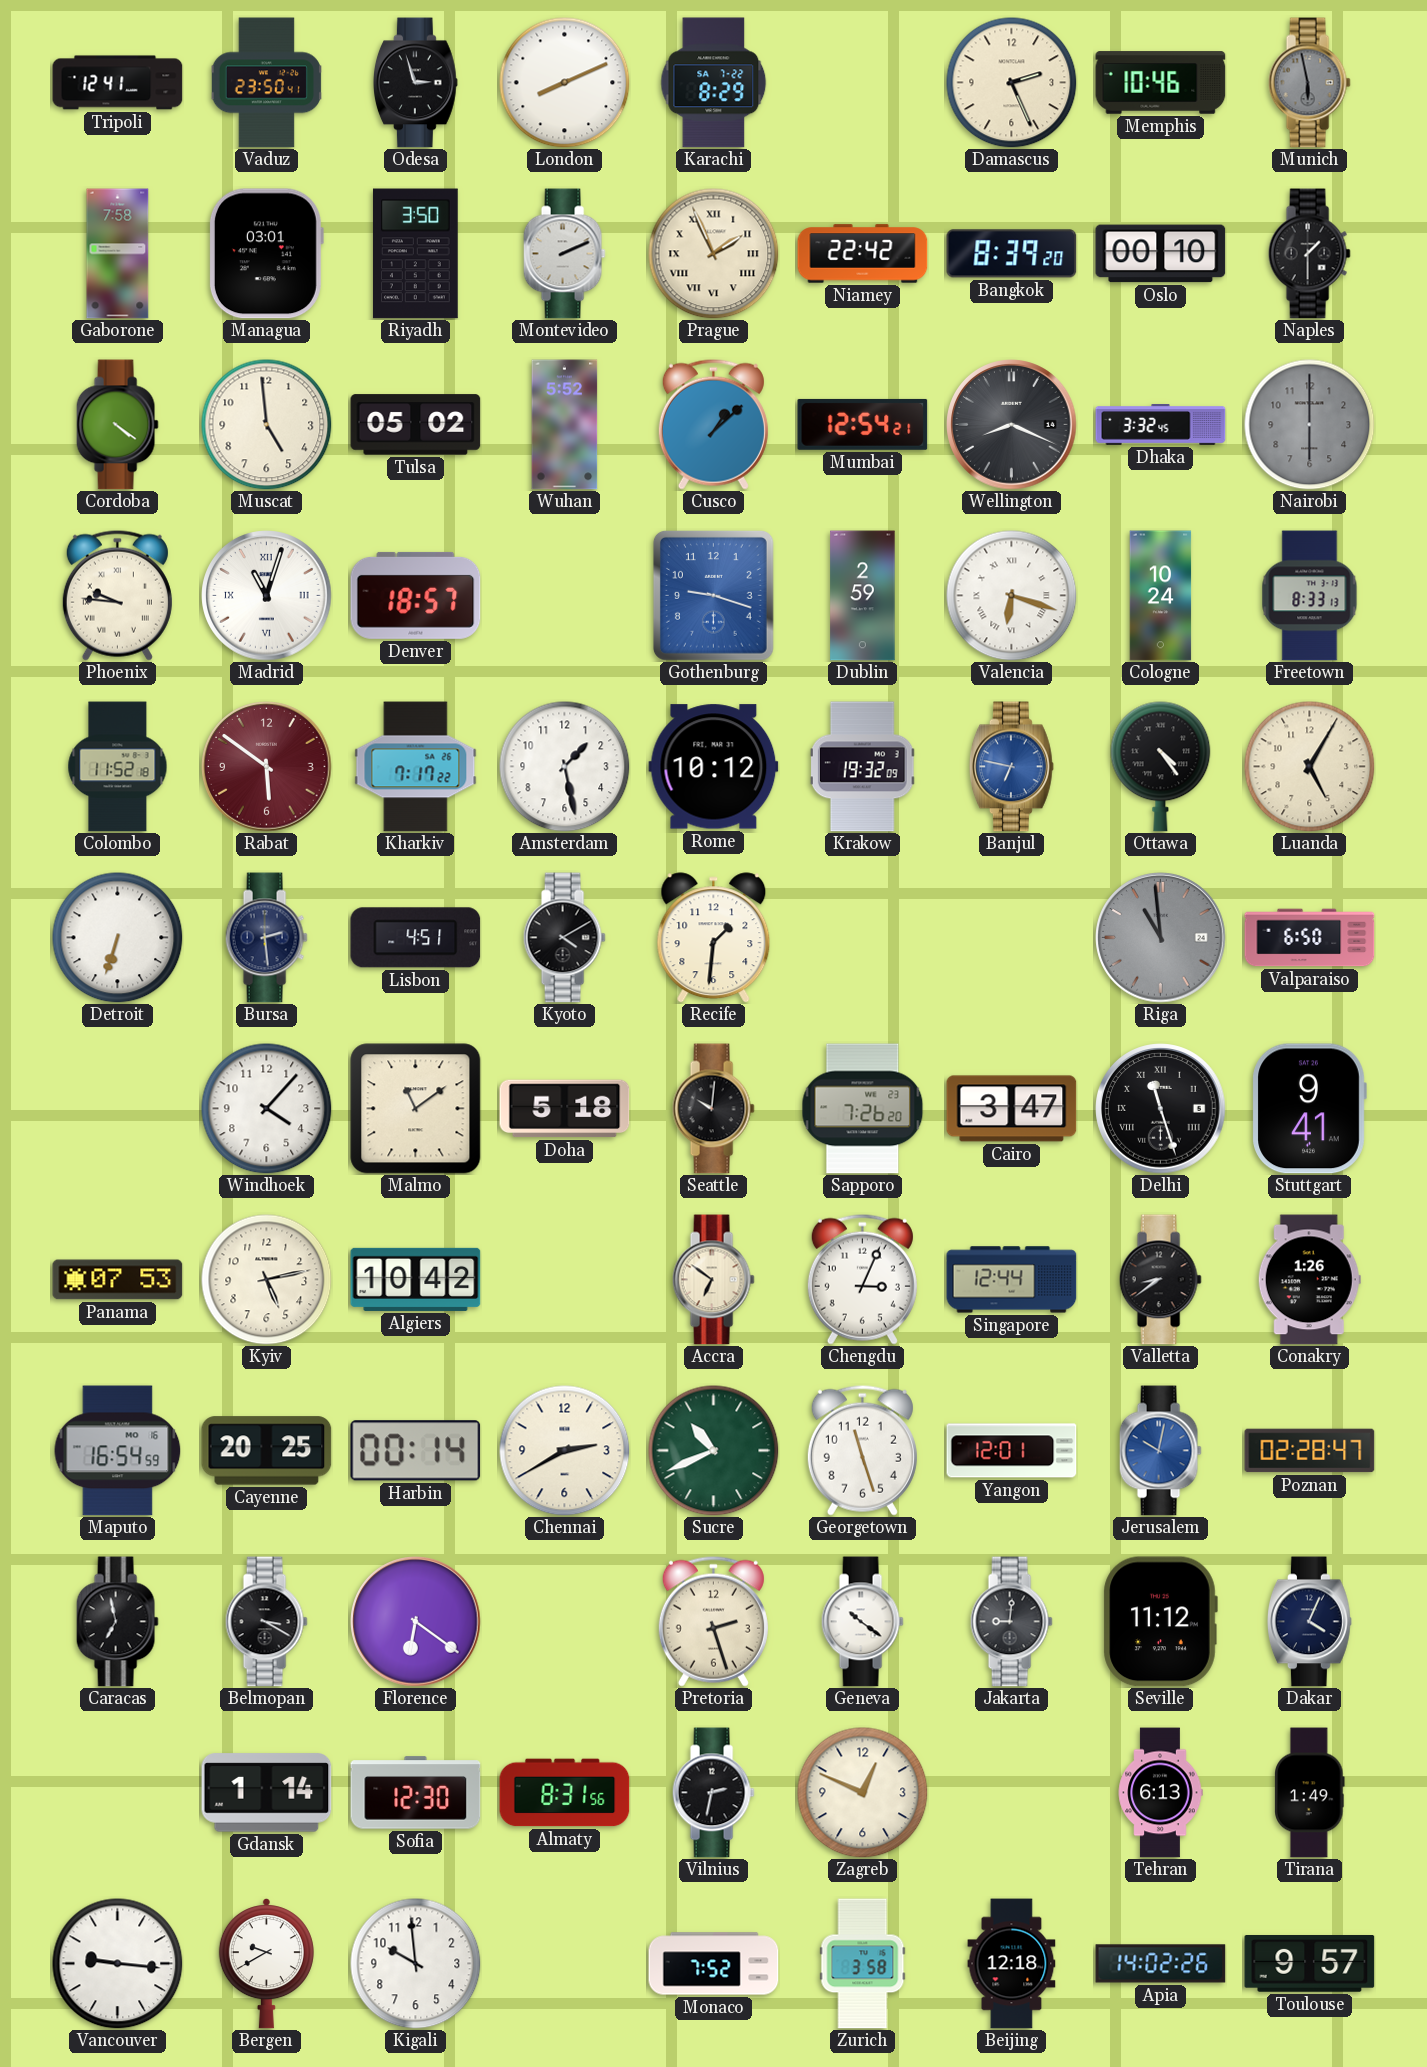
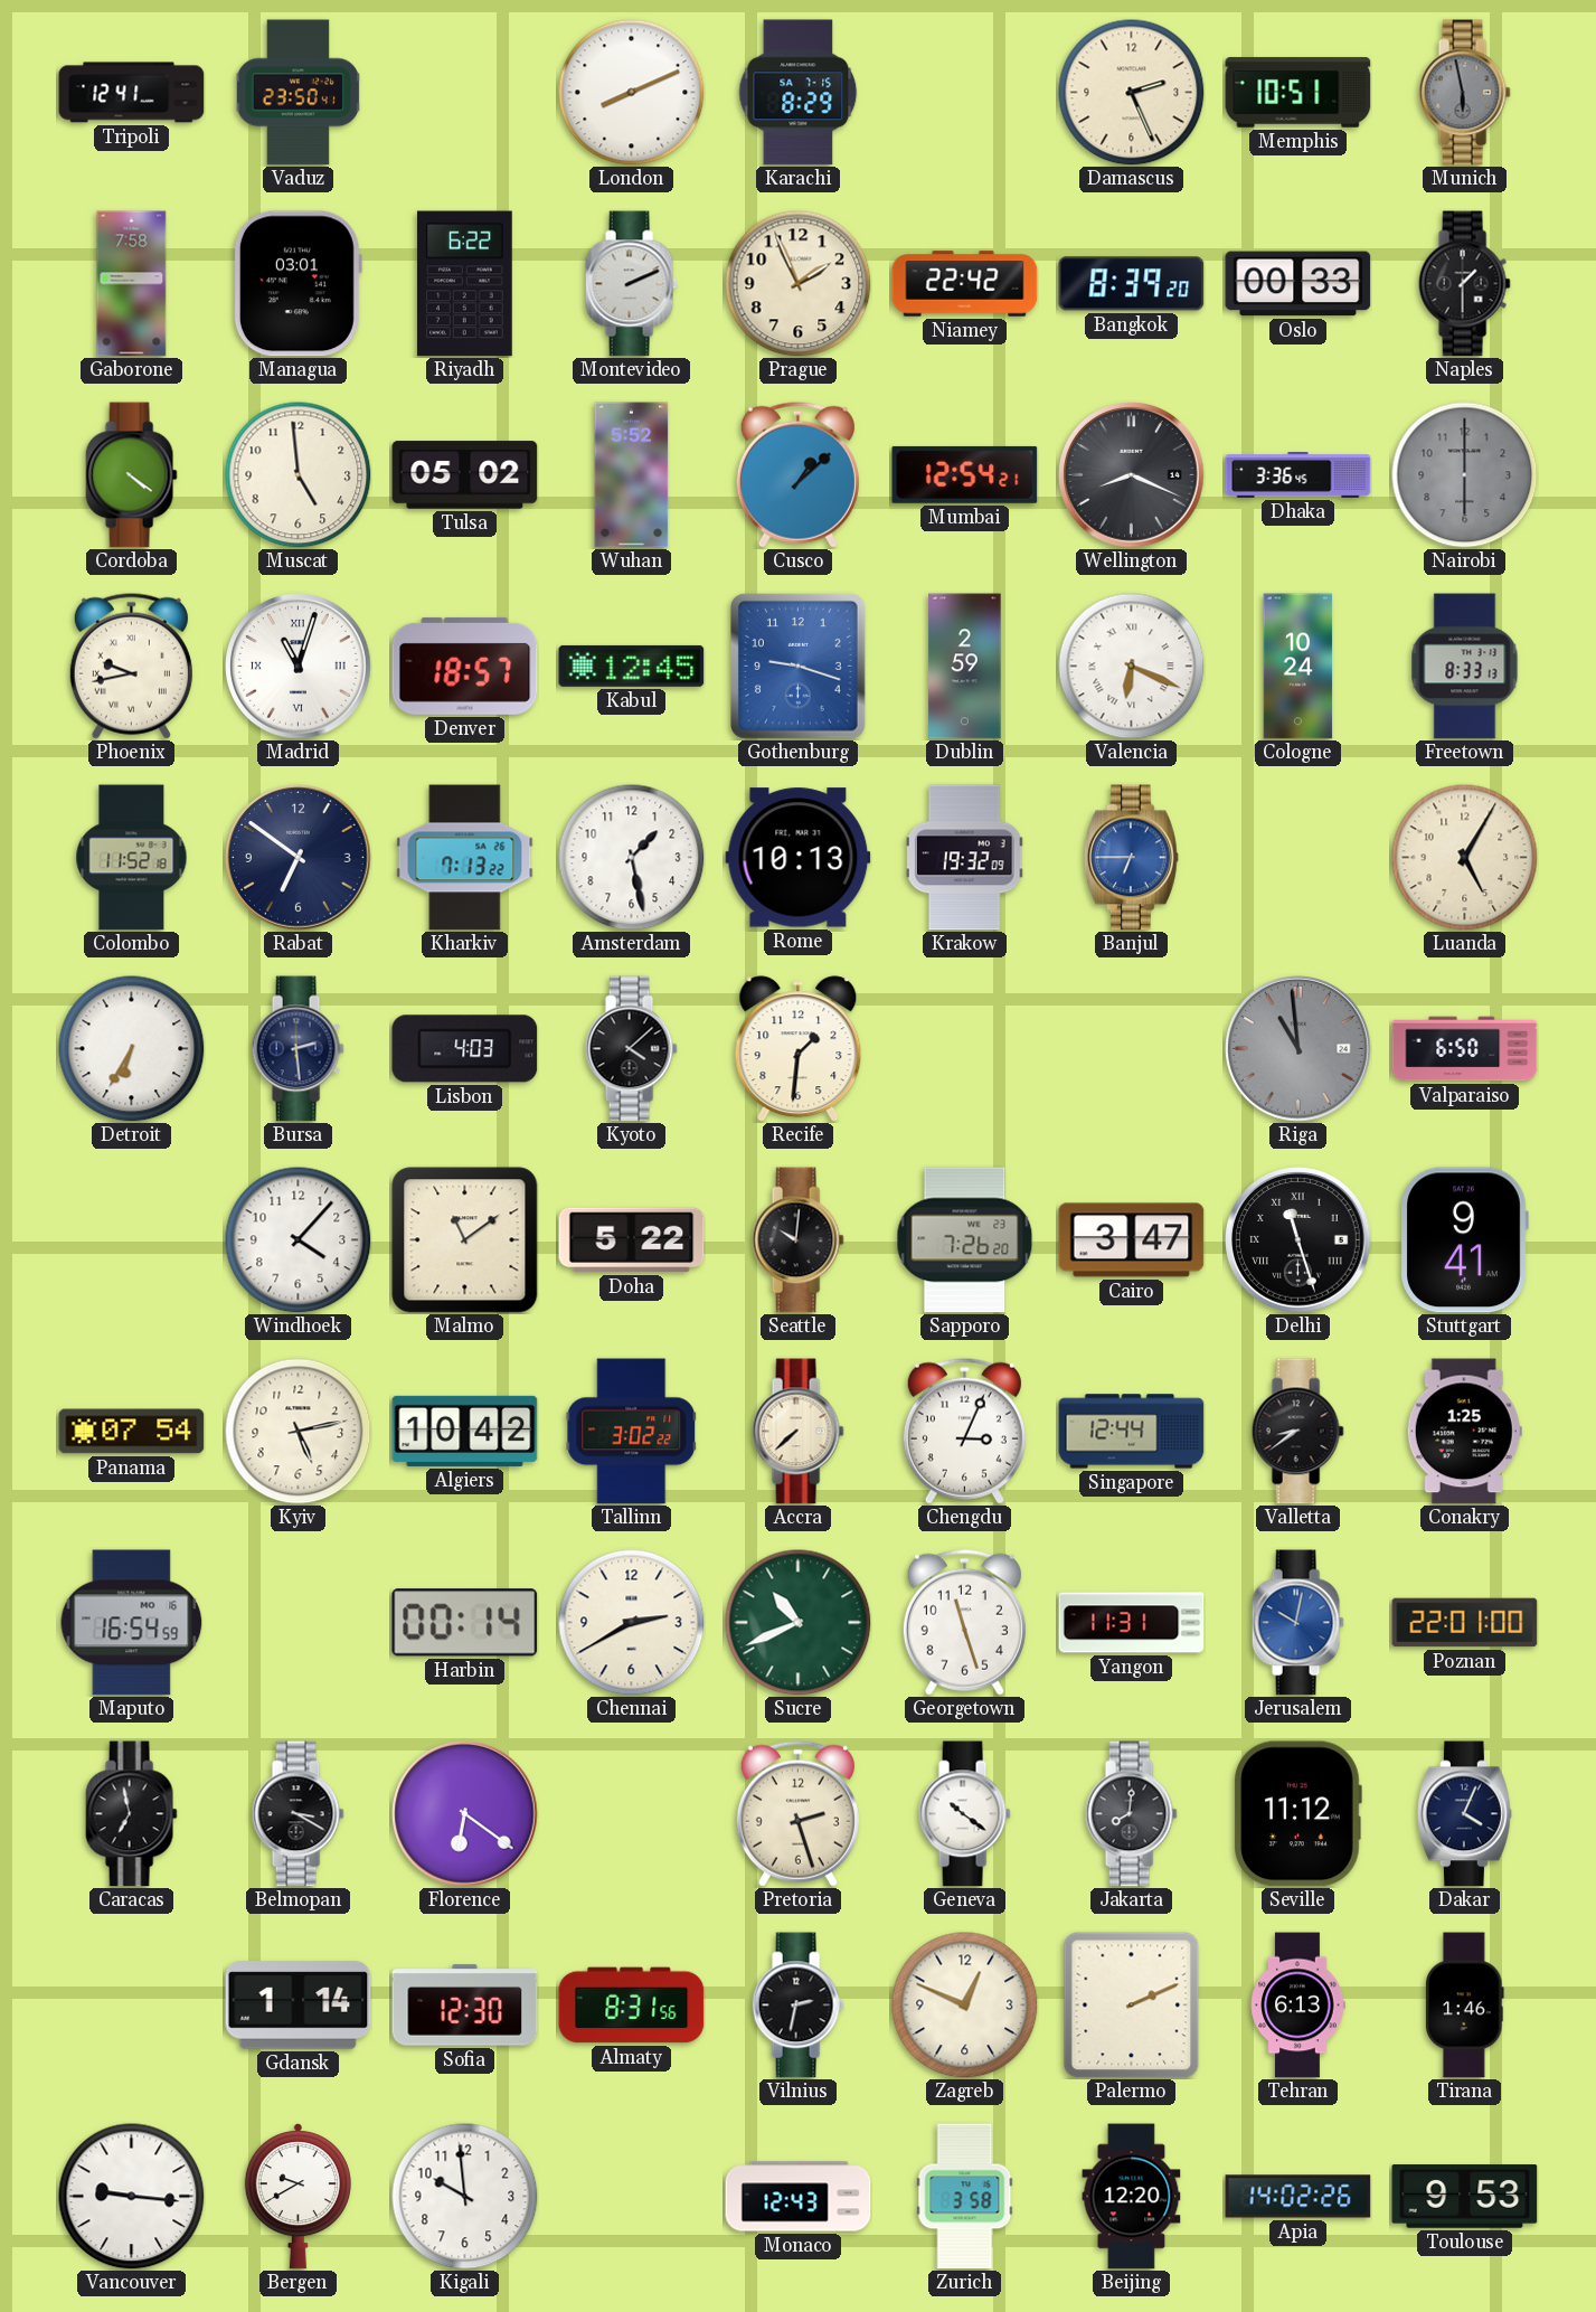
Odesa: 2:57 -> none
Karachi date: SA 7-22 -> SA 7-15
Memphis: 10:46 -> 10:51
Riyadh: 3:50 -> 6:22
Prague numerals: Roman -> Arabic
Oslo: 00:10 -> 00:33
Dhaka: 3:32 -> 3:36
Phoenix: 9:46 -> 9:43
Kabul: none -> 12:45
Valencia: 6:18 -> 6:19
Rabat: 5:51 -> 6:51
Rabat dial: burgundy -> navy
Kharkiv: 7:17 -> 7:13
Rome: 10:12 -> 10:13
Banjul: 6:47 -> 6:45
Ottawa: 4:24 -> none
Detroit: 6:33 -> 6:35
Lisbon: 4:51 -> 4:03
Kyoto: 4:10 -> 4:08
Doha: 5:18 -> 5:22
Panama: 07:53 -> 07:54
Tallinn: none -> 3:02
Accra: 6:51 -> 7:38
Conakry: 1:26 -> 1:25
Cayenne: 20:25 -> none
Yangon: 12:01 -> 11:31
Poznan: 02:28 -> 22:01
Jakarta: 9:01 -> 8:01
Palermo: none -> 2:11
Tirana: 1:49 -> 1:46
Monaco: 7:52 -> 12:43
Beijing: 12:18 -> 12:20
Toulouse: 9:57 -> 9:53
